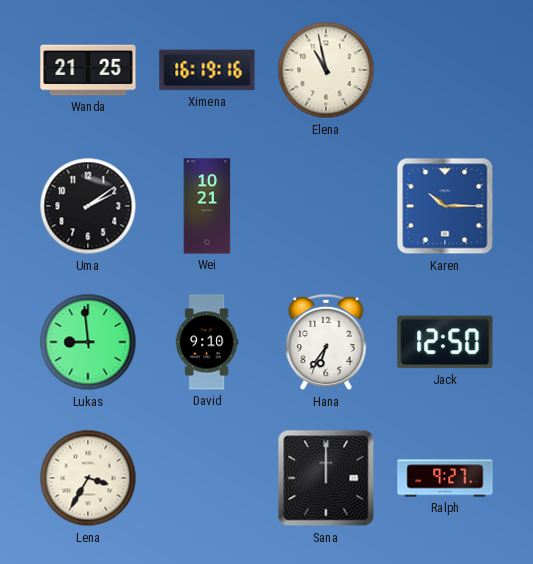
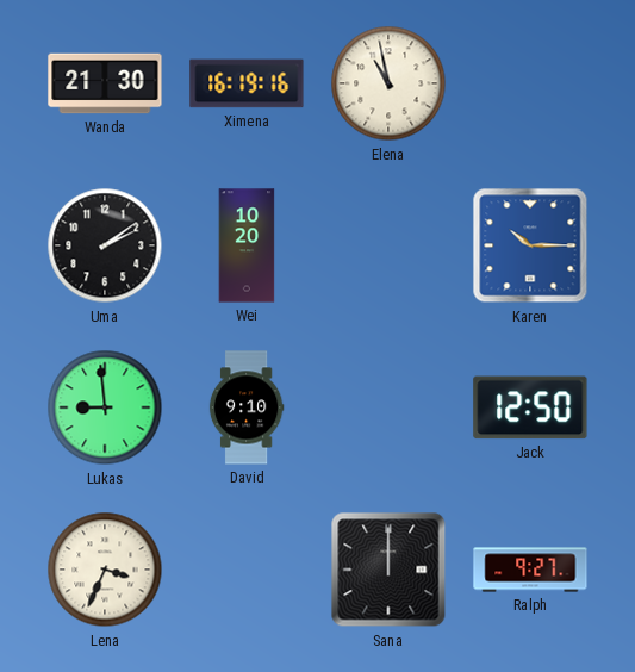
Wanda: 21:25 -> 21:30
Wei: 10:21 -> 10:20
Hana: 6:36 -> none
Lena: 3:35 -> 3:34
